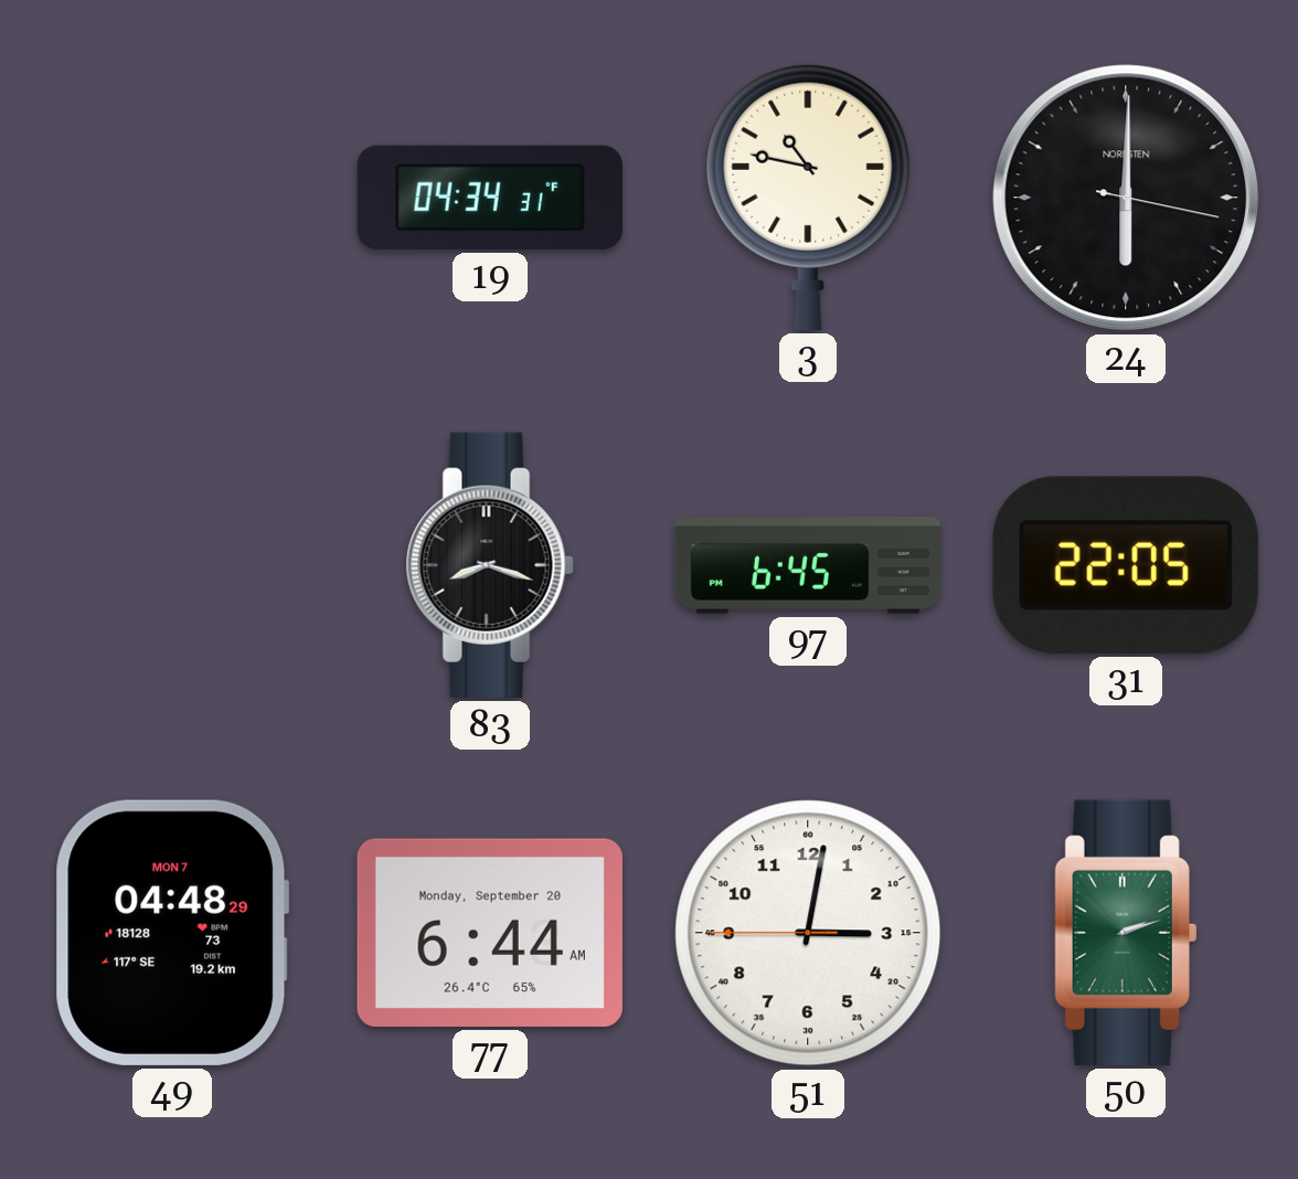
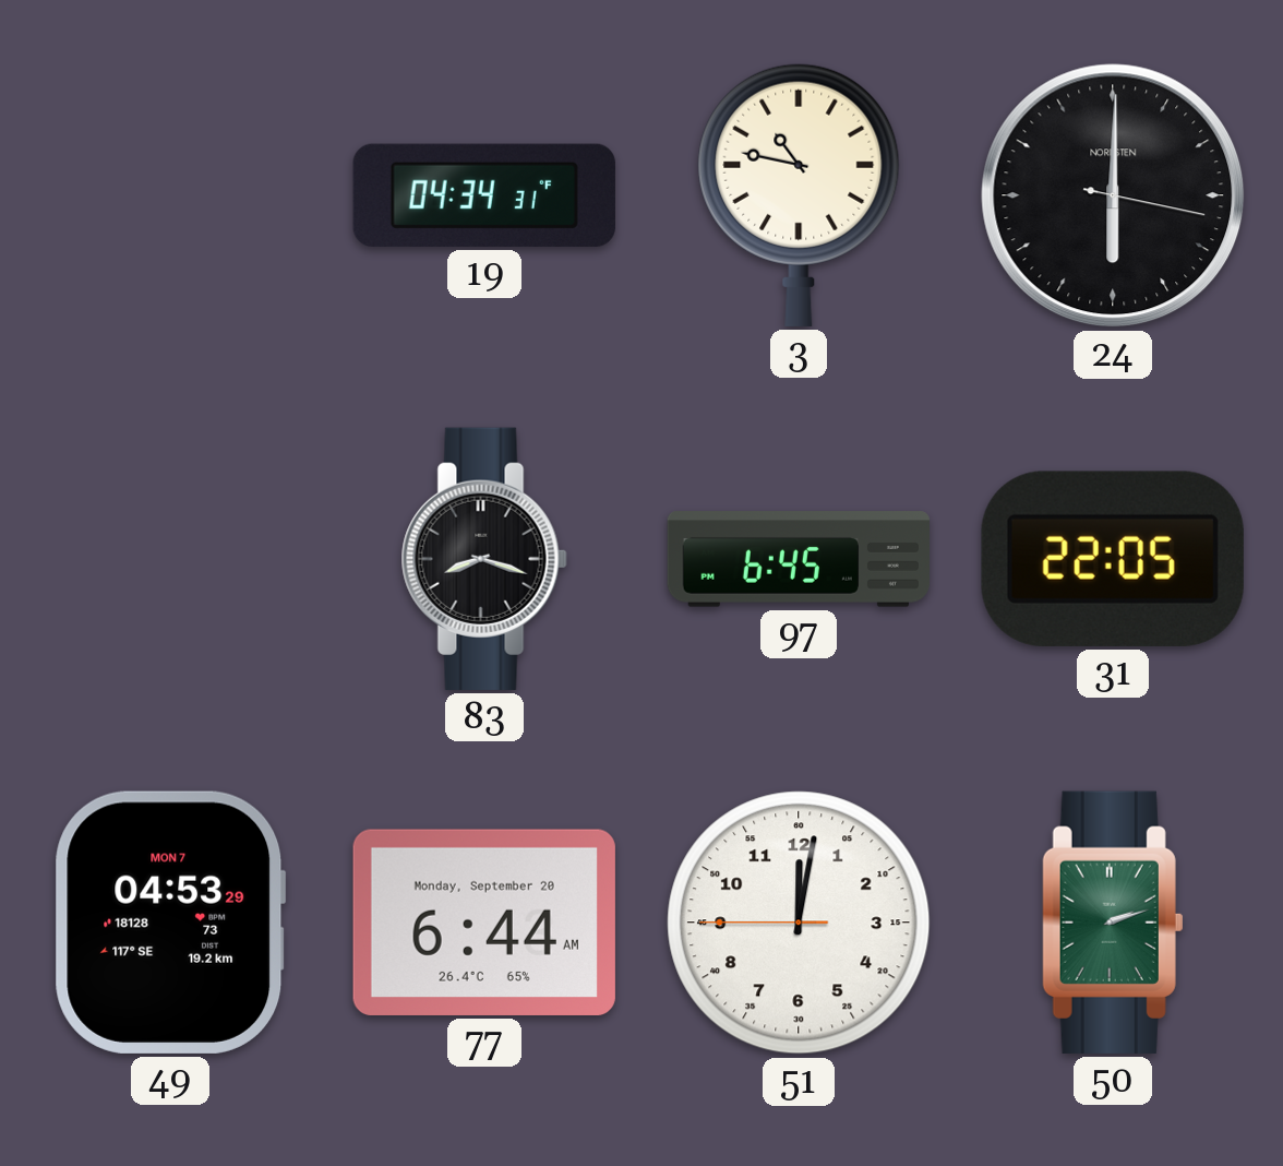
49: 04:48 -> 04:53
51: 3:01 -> 12:01
